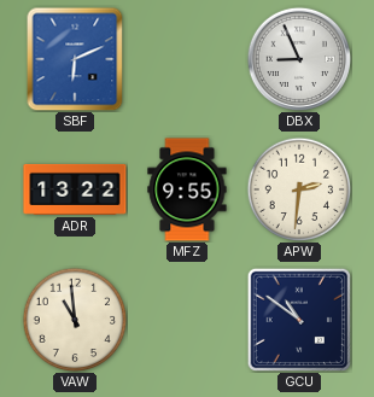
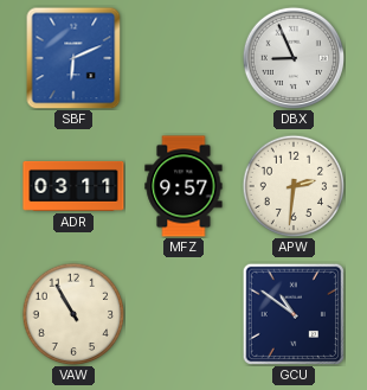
ADR: 13:22 -> 03:11
MFZ: 9:55 -> 9:57
VAW: 10:59 -> 10:55
